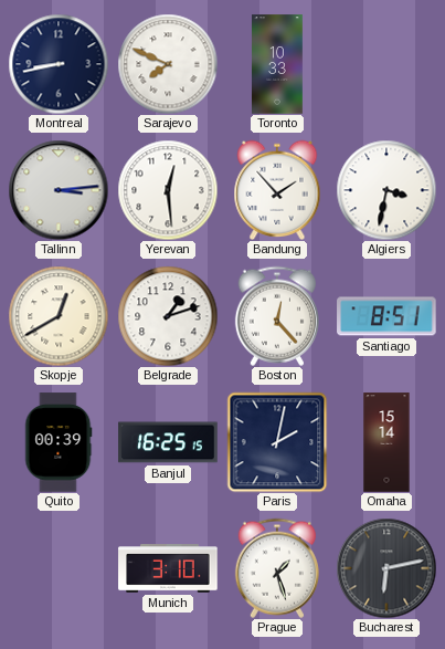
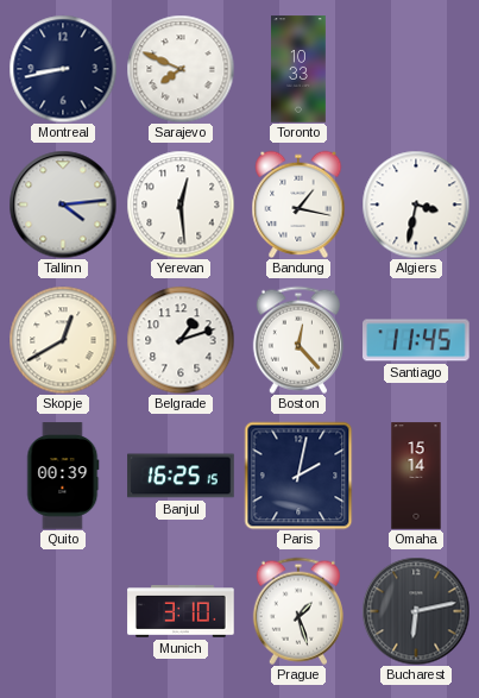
Tallinn: 3:14 -> 4:14
Bandung: 1:53 -> 1:17
Santiago: 8:51 -> 11:45
